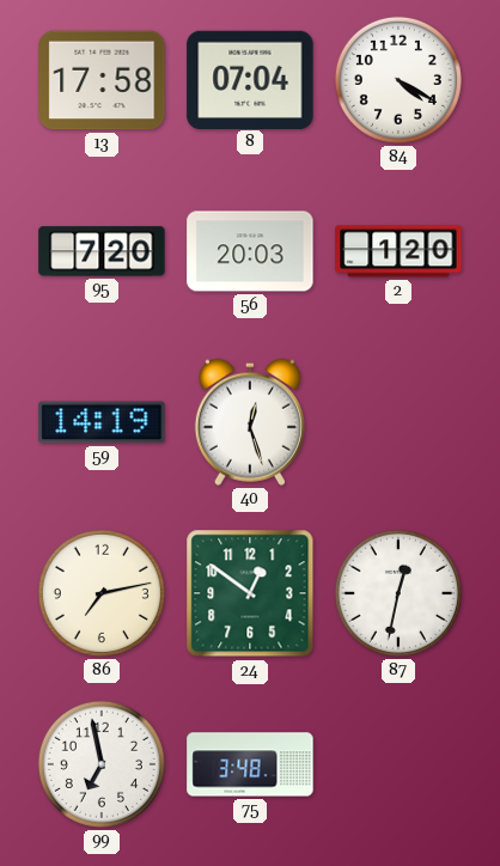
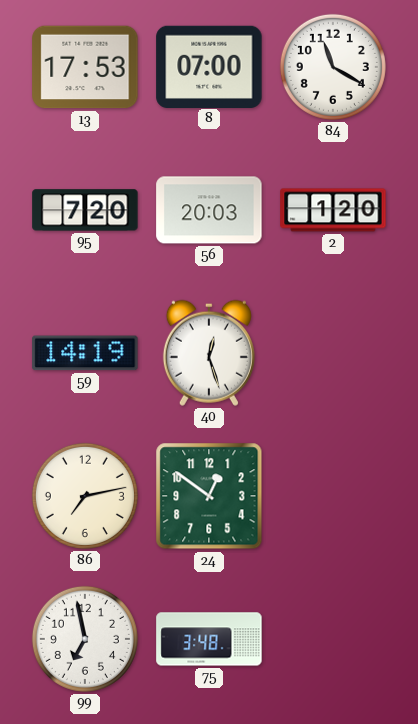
13: 17:58 -> 17:53
8: 07:04 -> 07:00
84: 4:20 -> 11:20
87: 12:32 -> none
